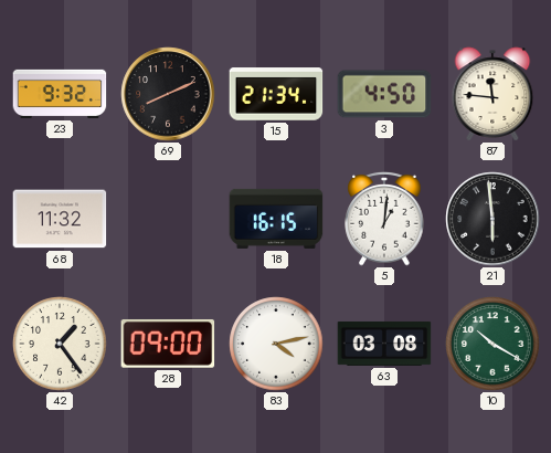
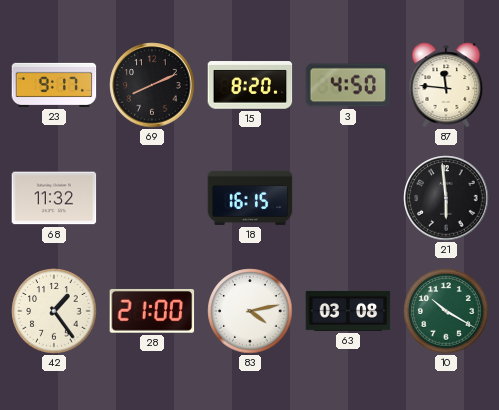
23: 9:32 -> 9:17
15: 21:34 -> 8:20
5: 1:01 -> none
28: 09:00 -> 21:00
